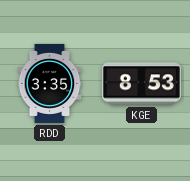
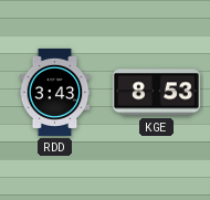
RDD: 3:35 -> 3:43
